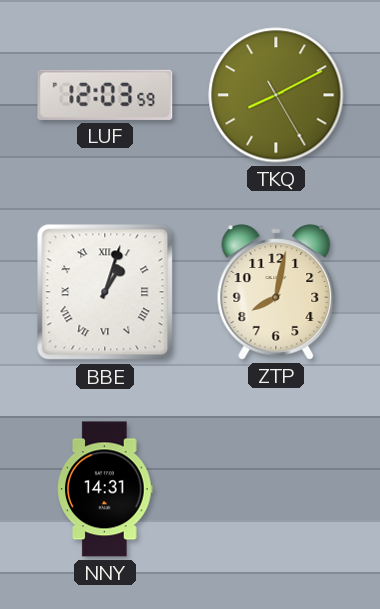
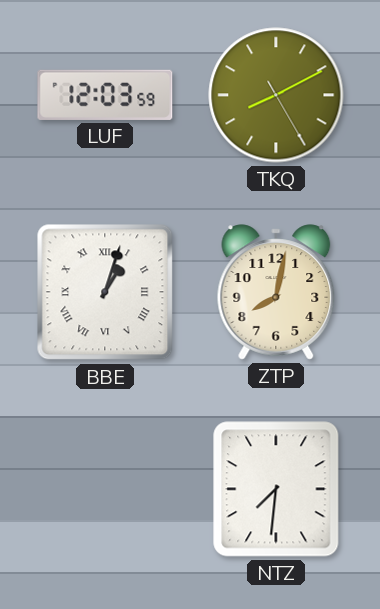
NNY: 14:31 -> none
NTZ: none -> 7:31
